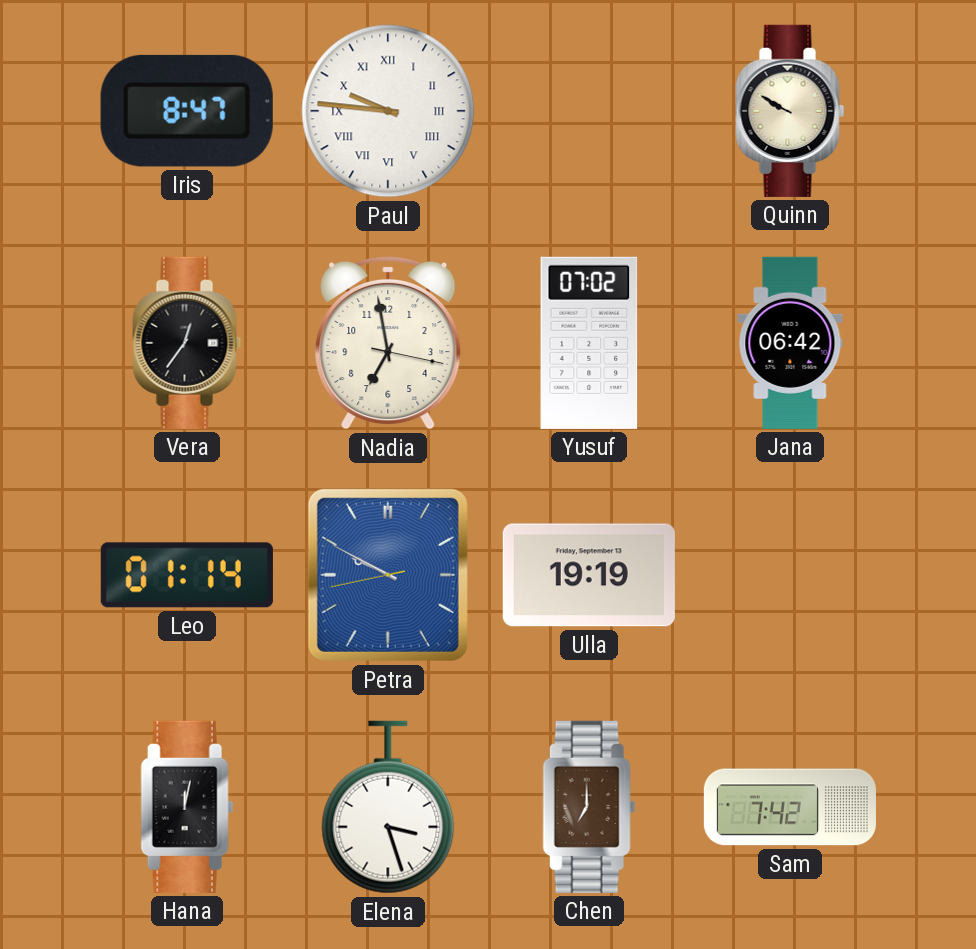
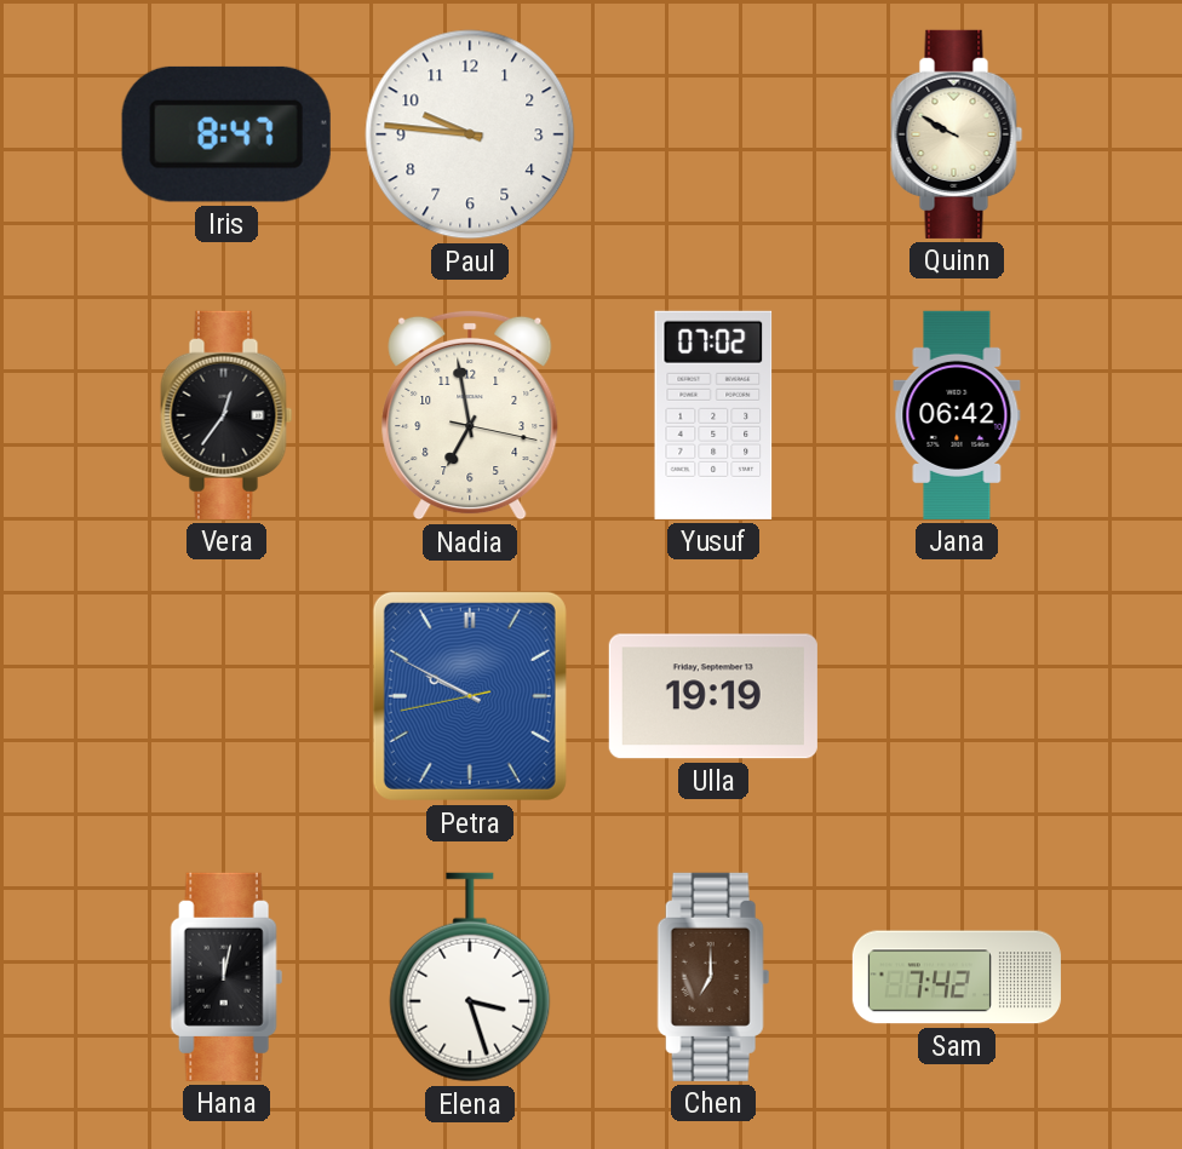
Paul numerals: Roman -> Arabic
Leo: 01:14 -> none
